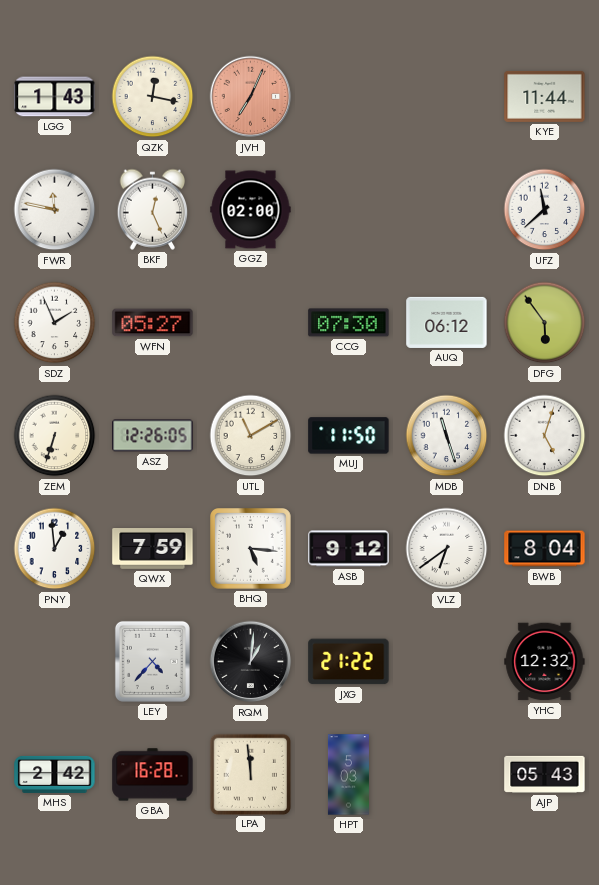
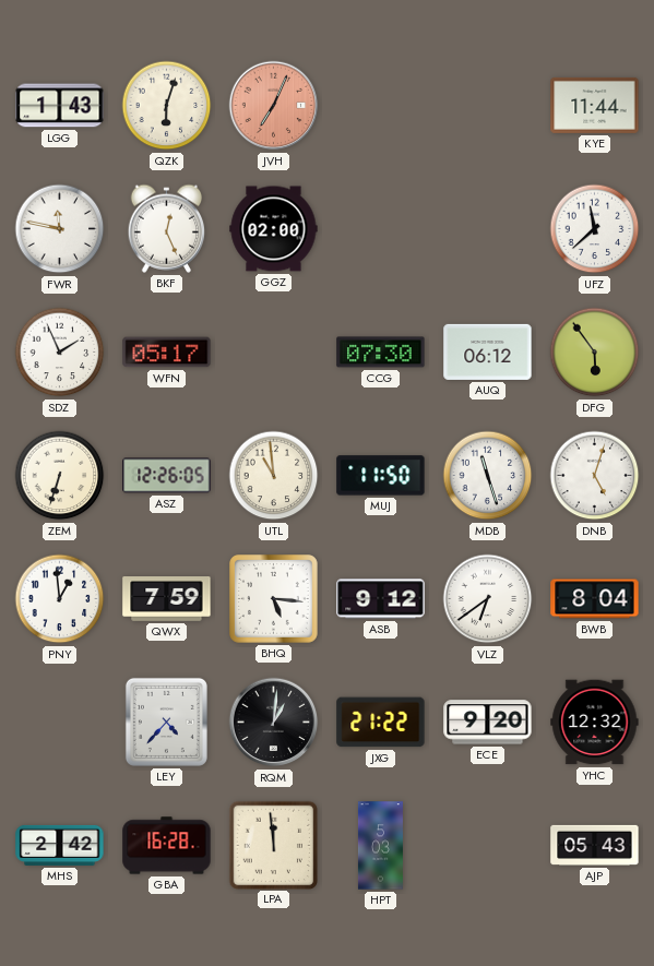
QZK: 12:17 -> 6:03
WFN: 05:27 -> 05:17
UTL: 11:10 -> 10:59
ECE: none -> 9:20
